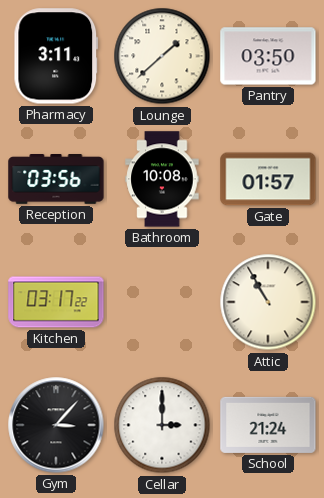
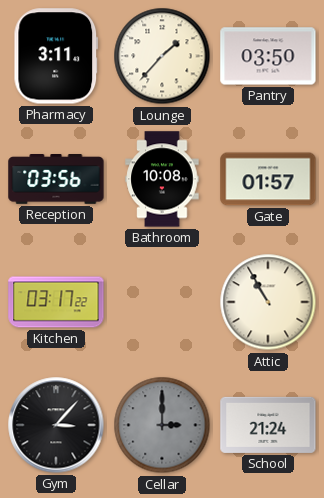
Lounge: 1:38 -> 1:37
Cellar dial: white -> grey
